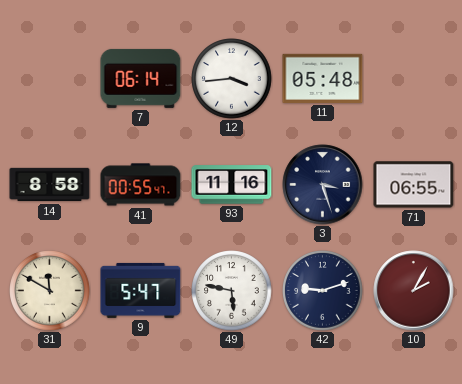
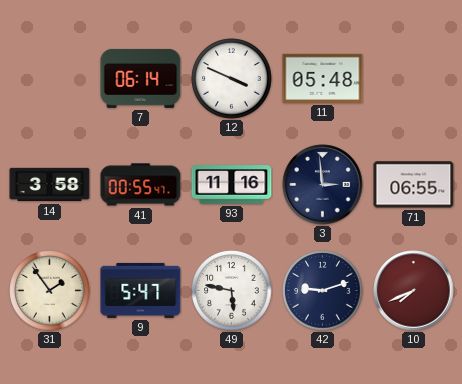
12: 3:44 -> 3:49
14: 8:58 -> 3:58
3: 3:27 -> 2:59
31: 11:50 -> 1:54
10: 2:05 -> 7:41
